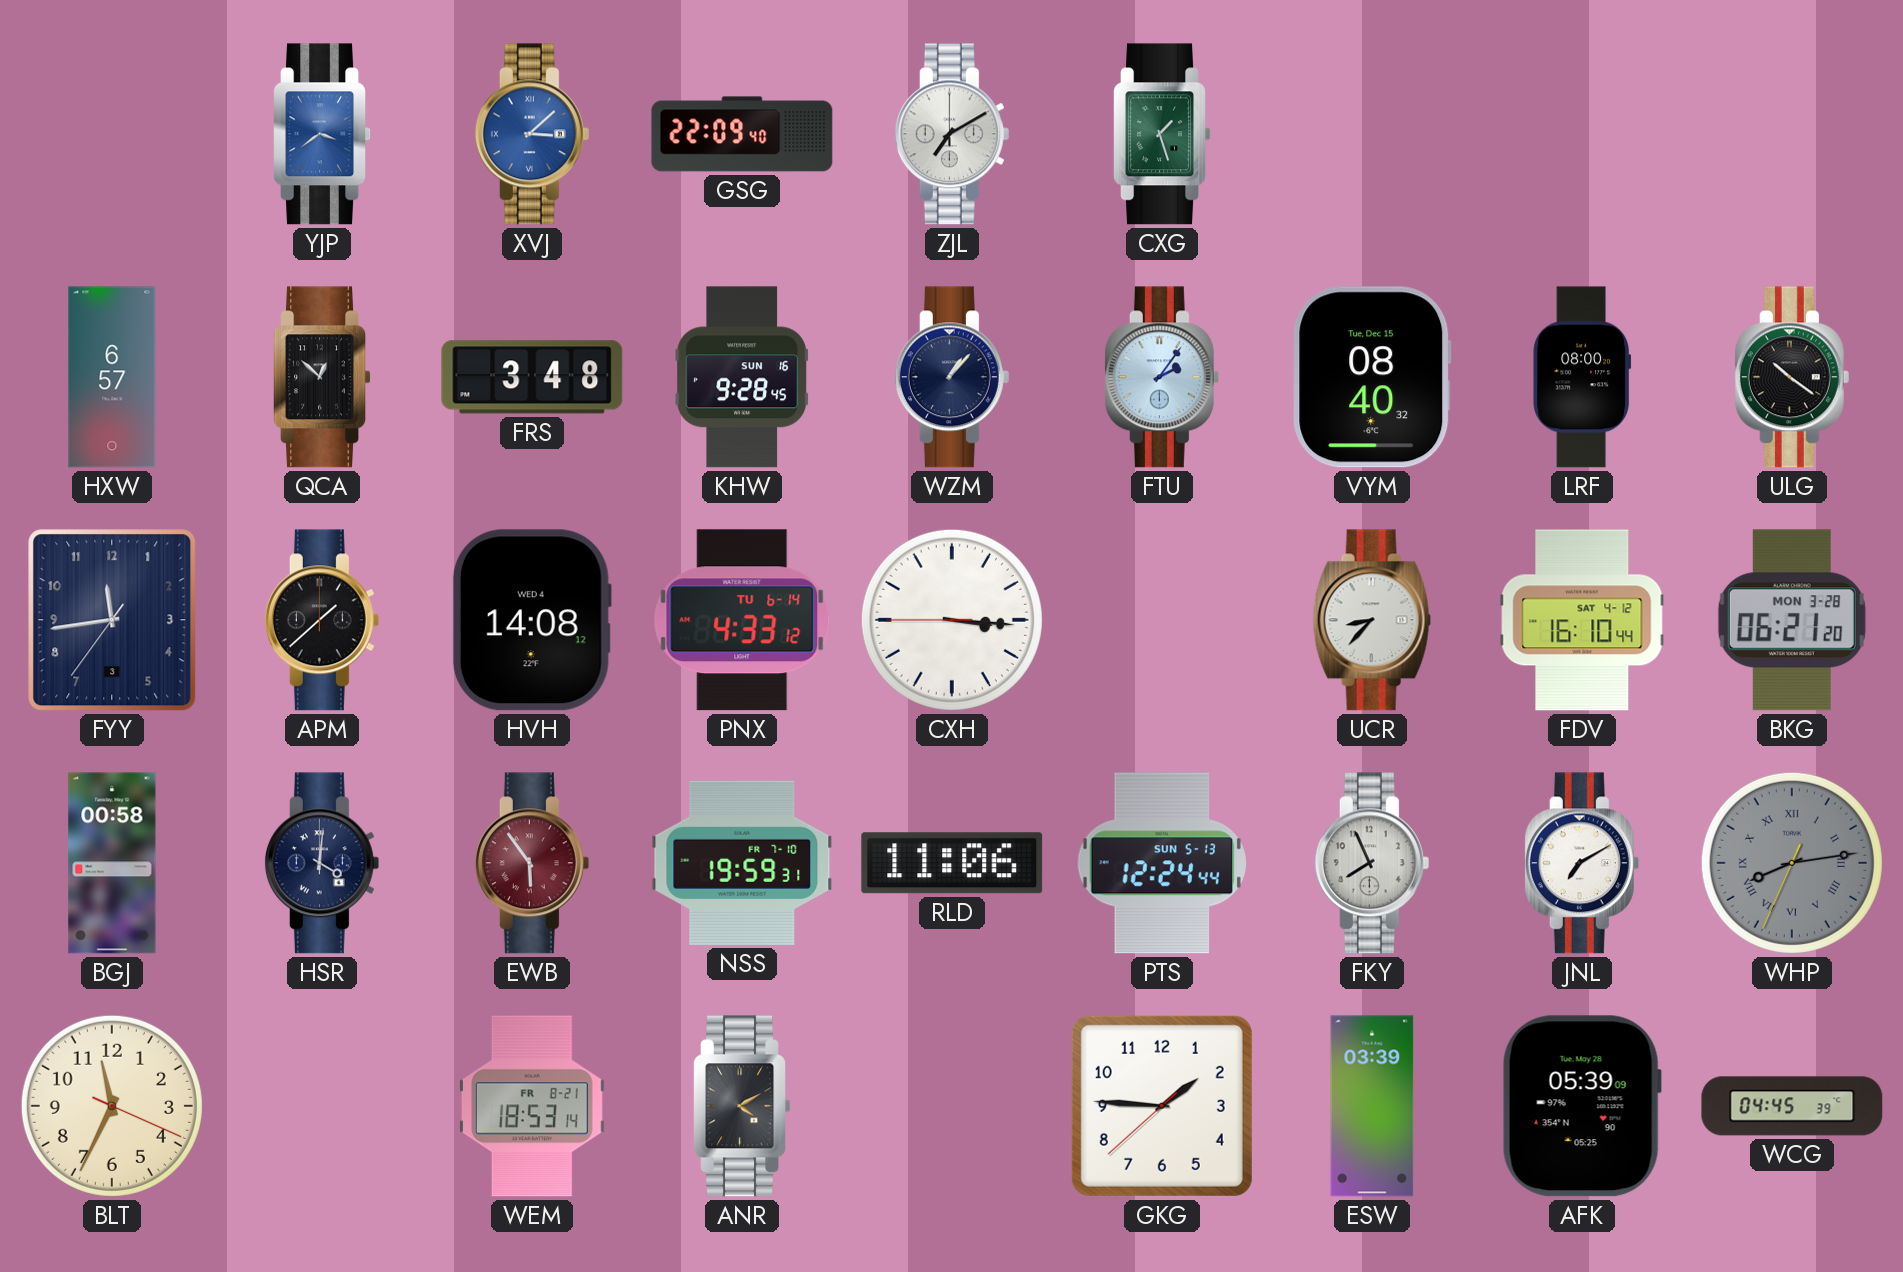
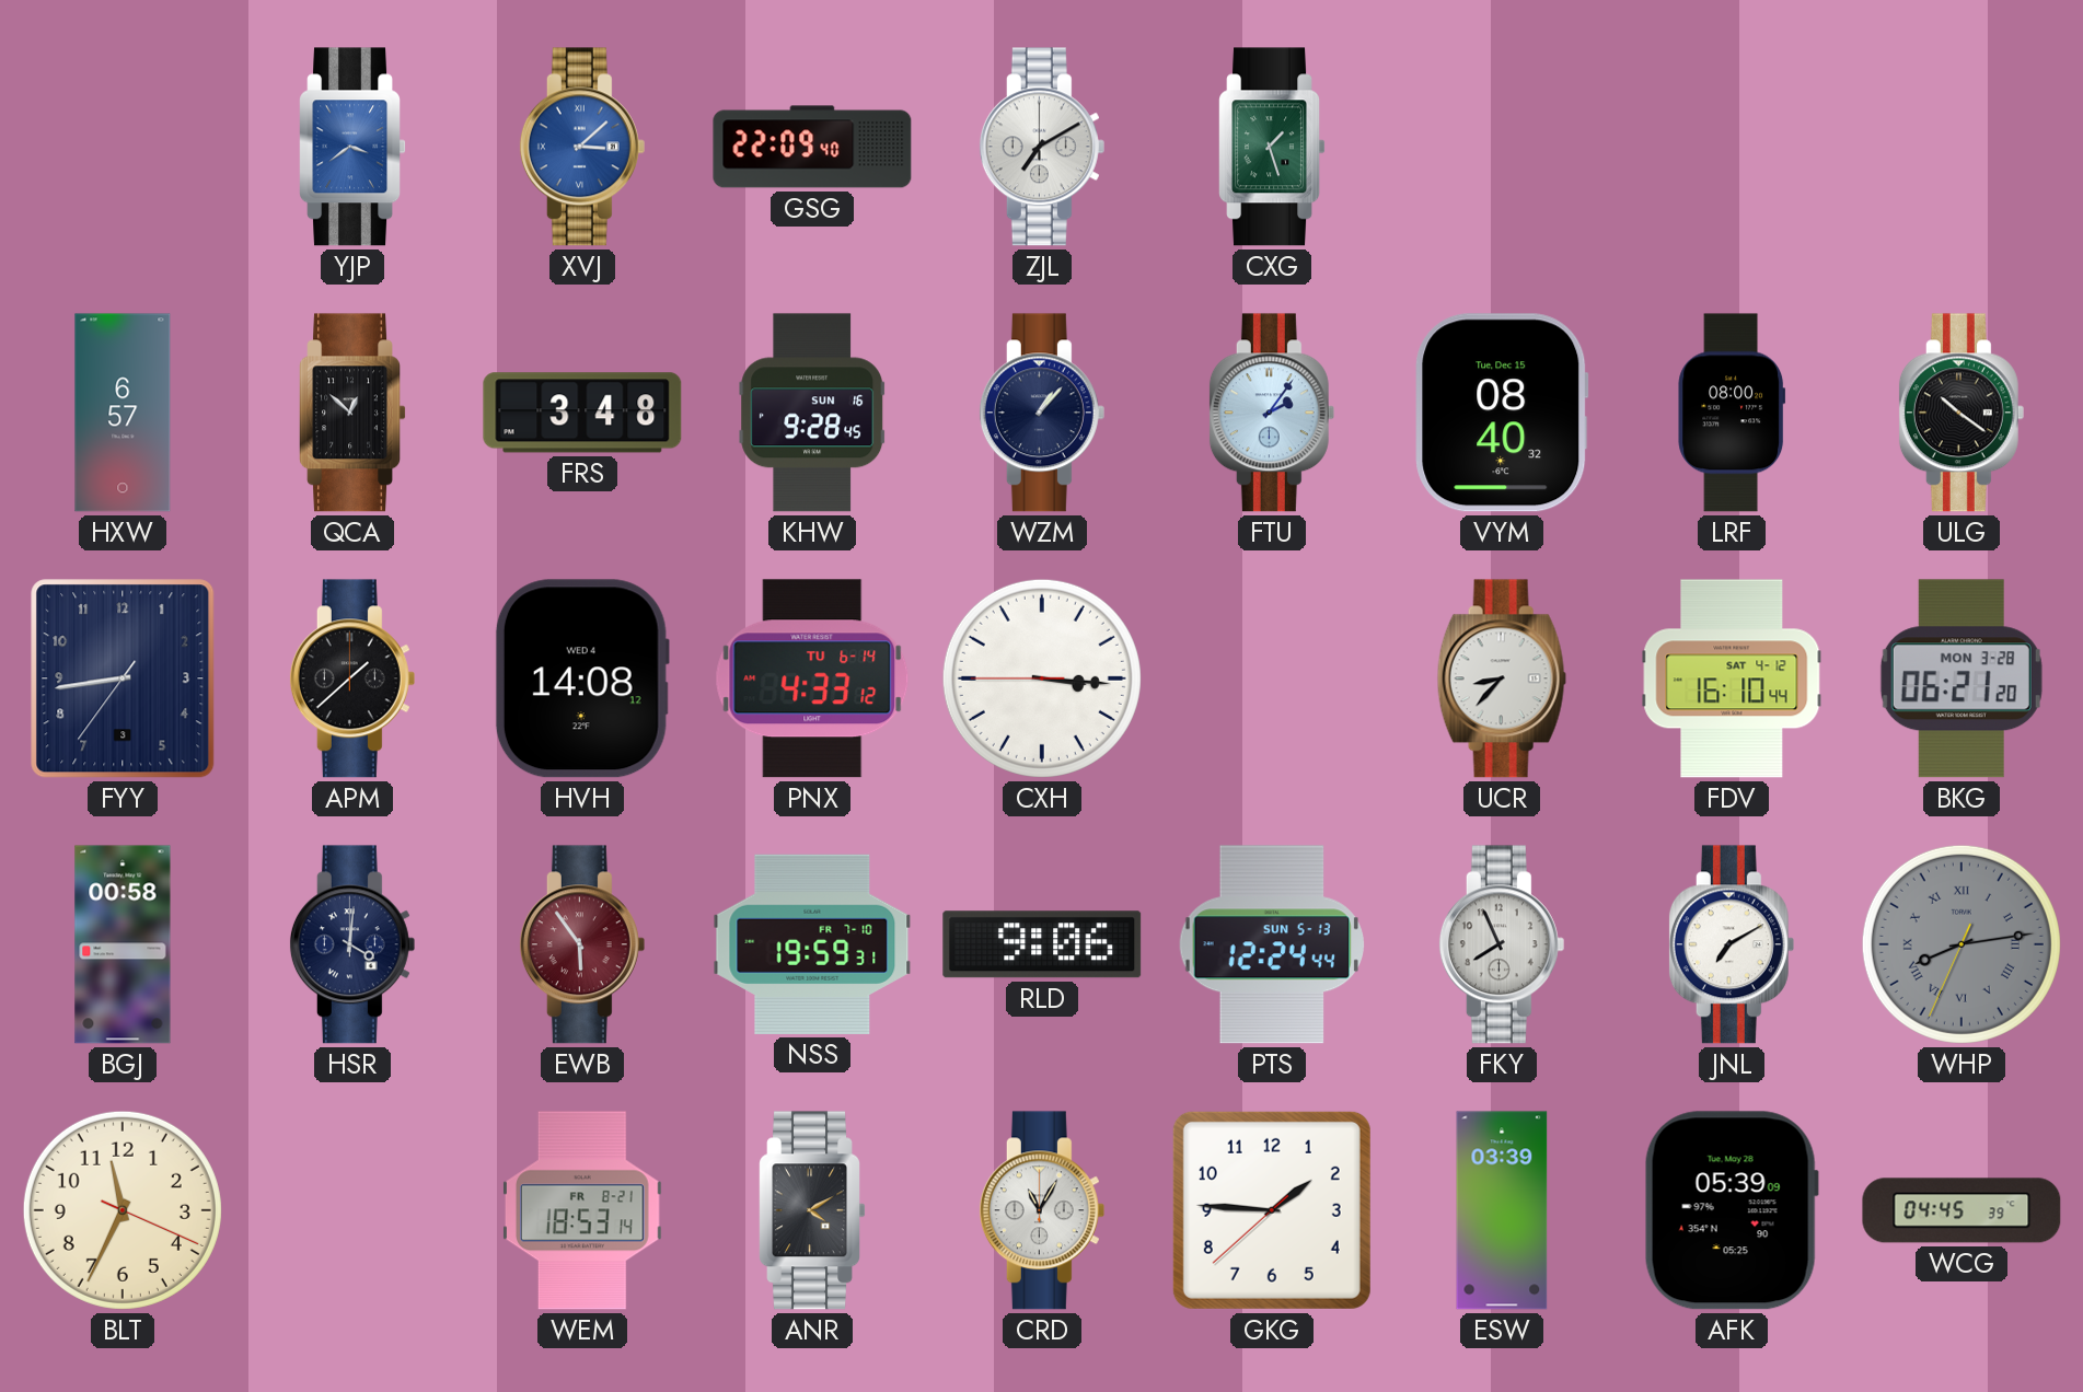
FYY: 11:43 -> 8:43
RLD: 11:06 -> 9:06
CRD: none -> 11:05
